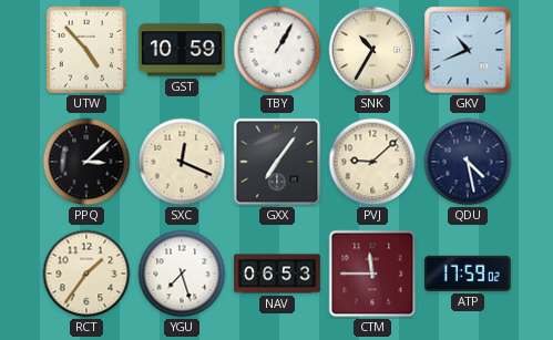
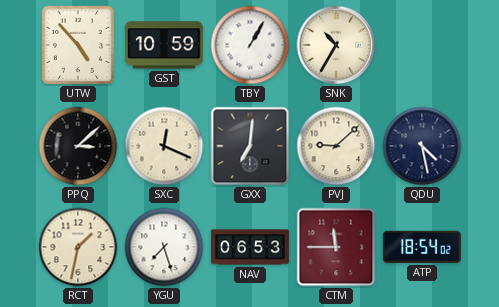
GKV: 10:41 -> none
GXX: 7:06 -> 7:01
RCT: 1:36 -> 1:32
ATP: 17:59 -> 18:54
